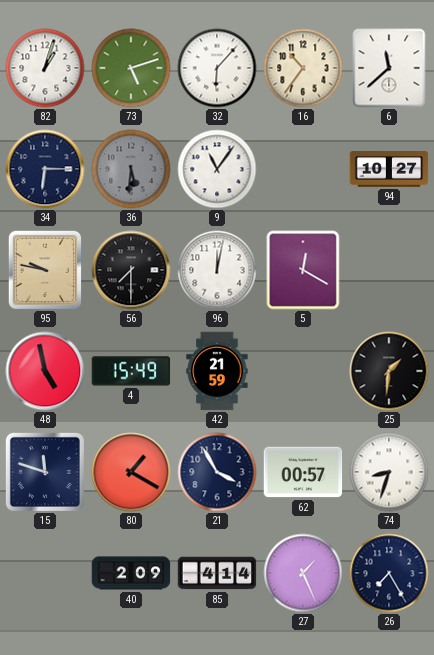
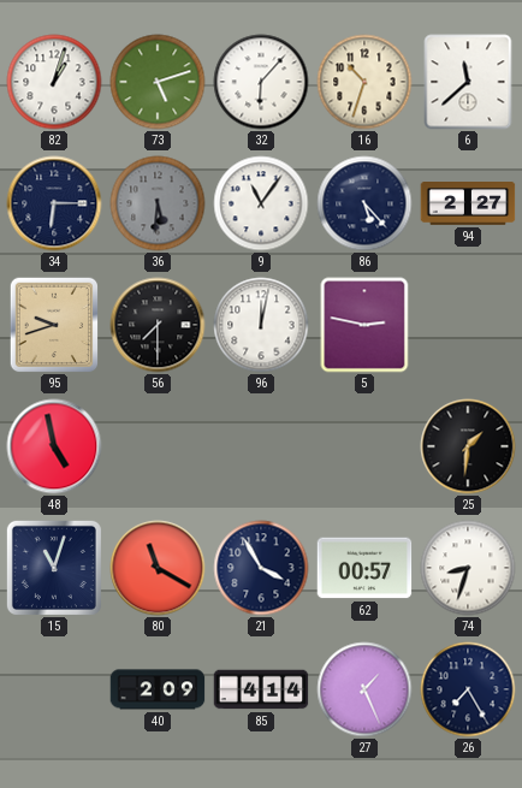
16: 10:36 -> 10:33
86: none -> 5:23
94: 10:27 -> 2:27
95: 9:47 -> 9:42
5: 12:20 -> 2:47
4: 15:49 -> none
42: 21:59 -> none
15: 11:48 -> 11:03
80: 1:20 -> 11:20
